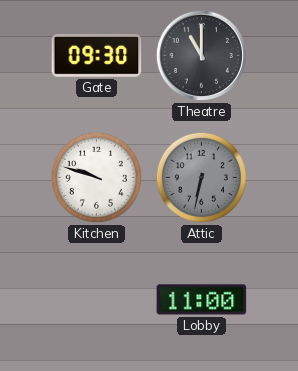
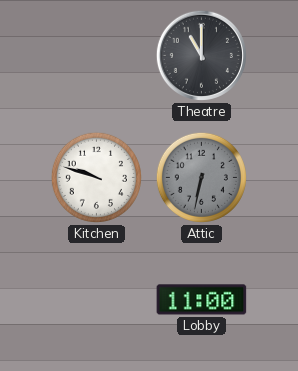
Gate: 09:30 -> none
